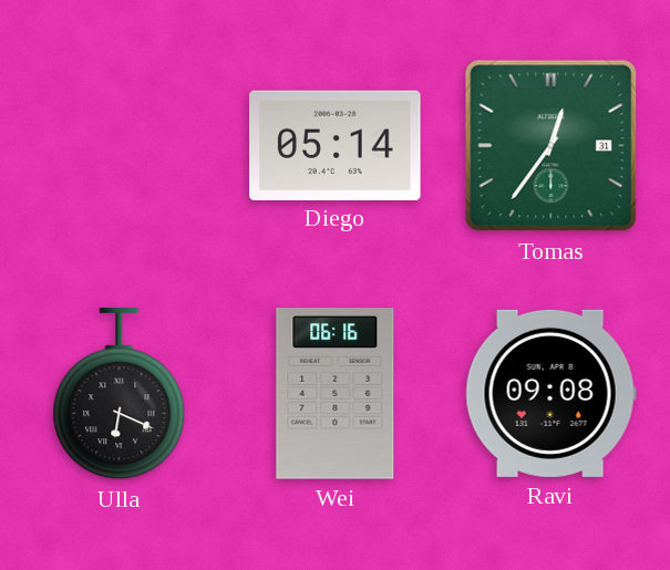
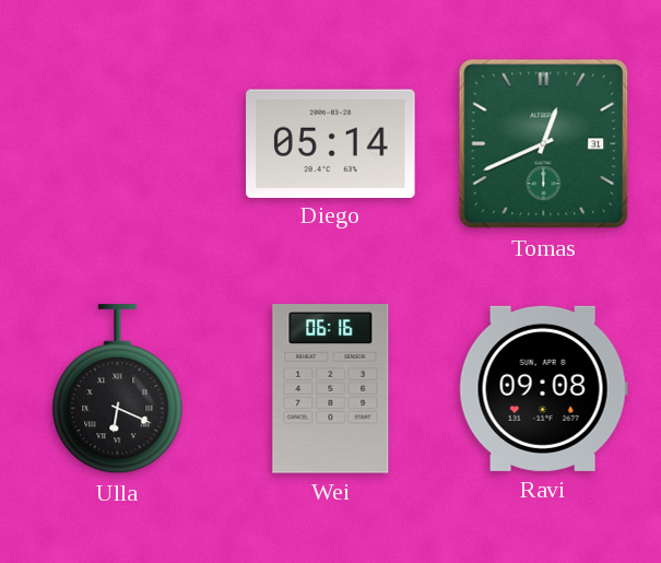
Tomas: 12:36 -> 12:41
